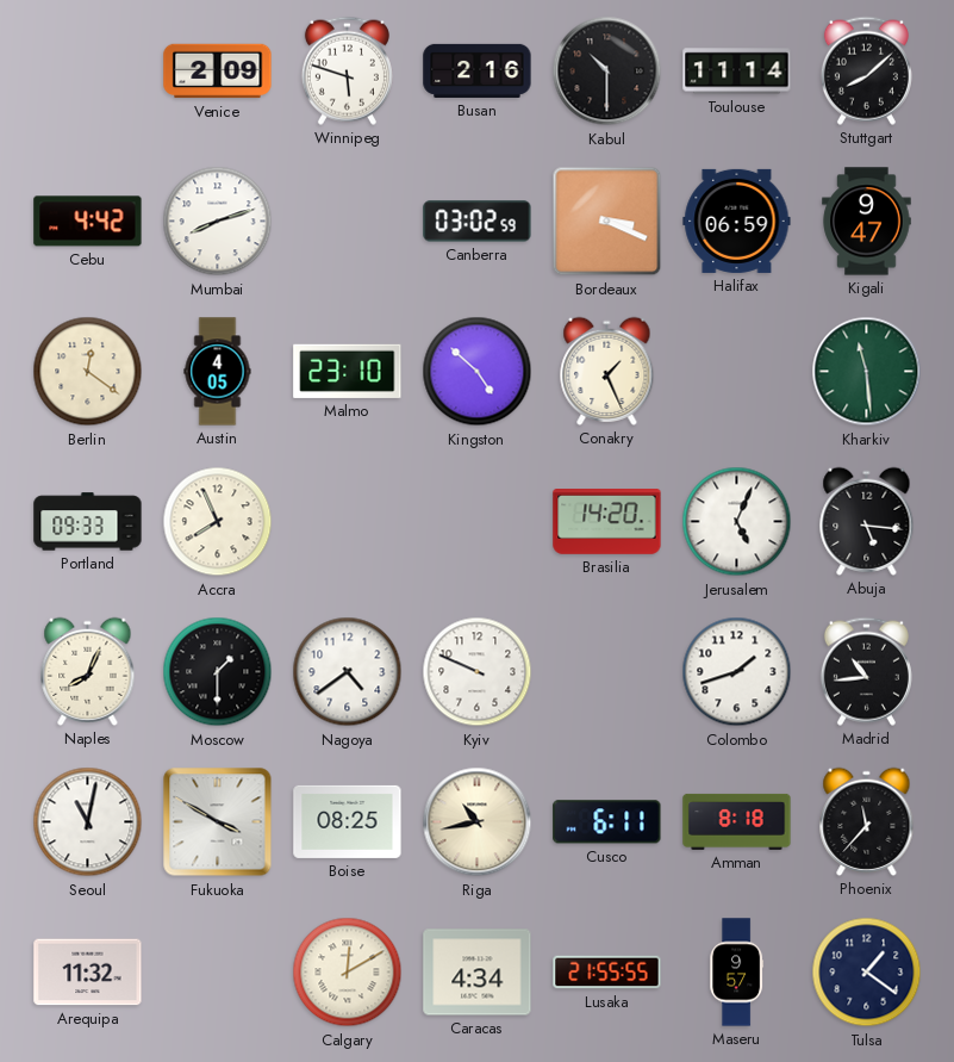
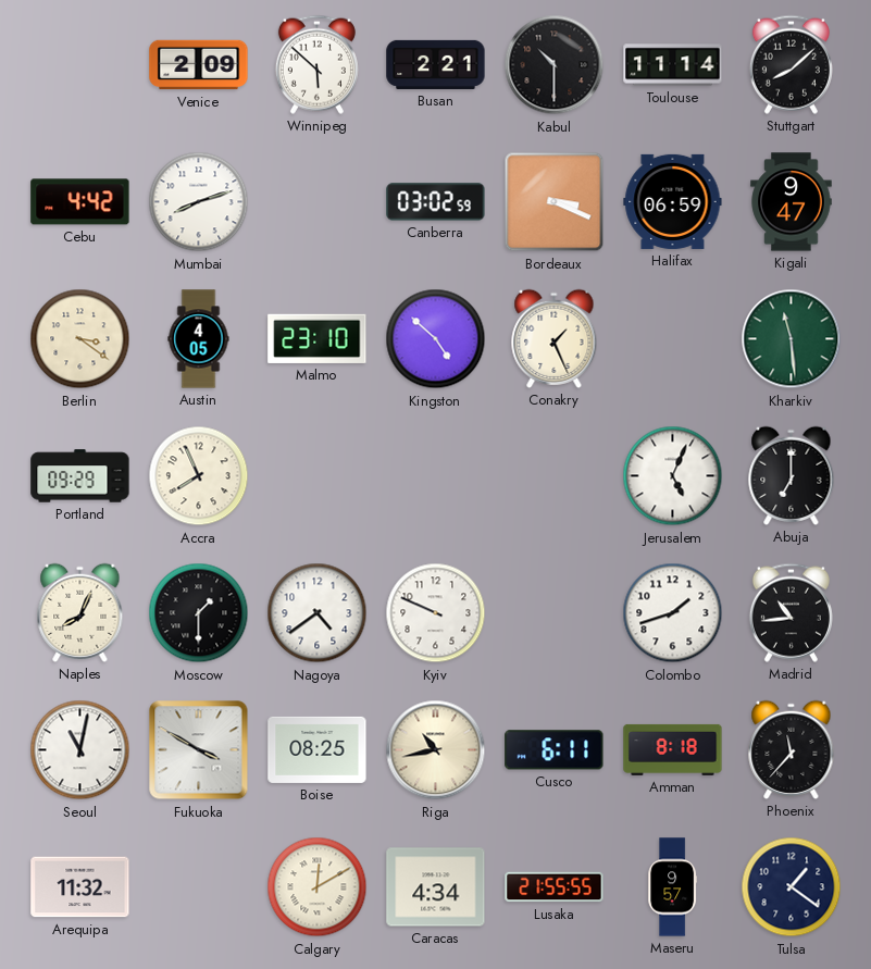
Winnipeg: 5:48 -> 5:52
Busan: 2:16 -> 2:21
Berlin: 12:21 -> 3:21
Portland: 09:33 -> 09:29
Brasilia: 14:20 -> none
Abuja: 5:16 -> 7:00
